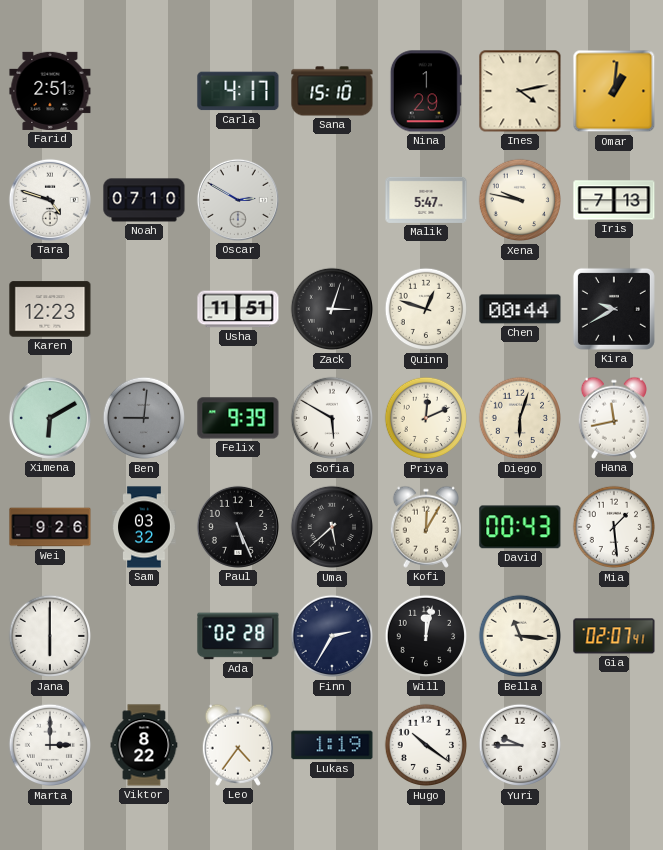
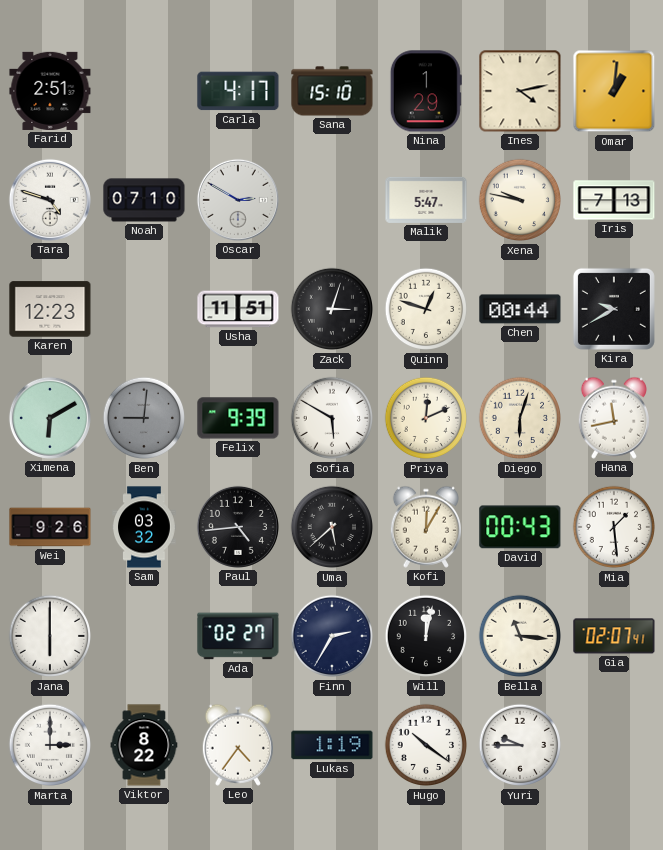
Paul: 5:26 -> 4:44
Ada: 02:28 -> 02:27
